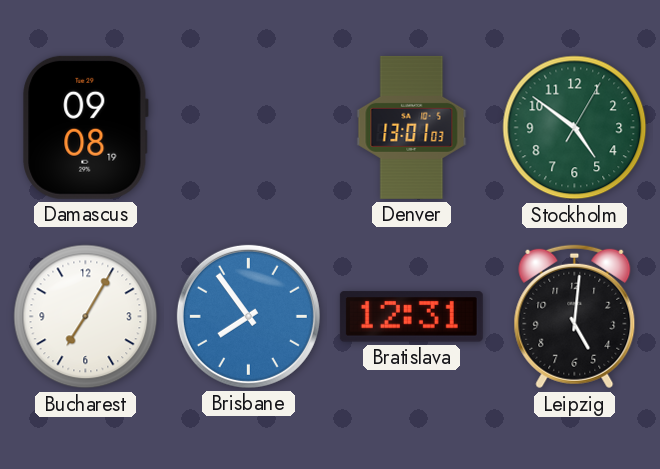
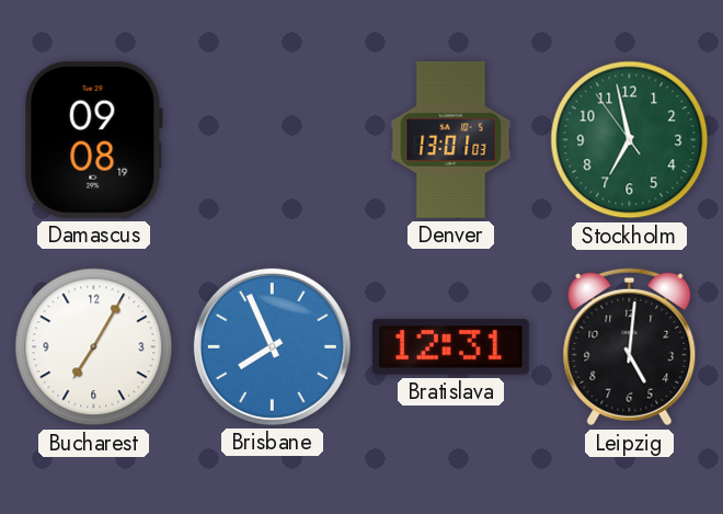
Stockholm: 4:51 -> 6:57
Brisbane: 7:54 -> 7:56
